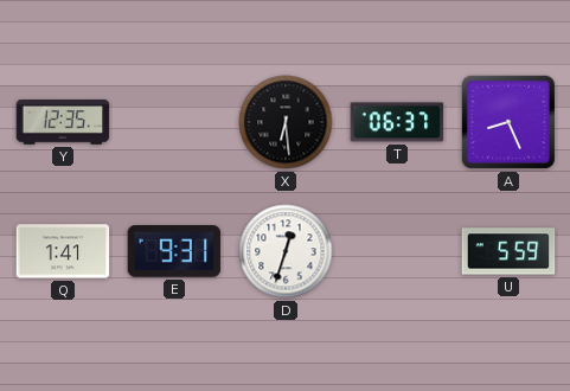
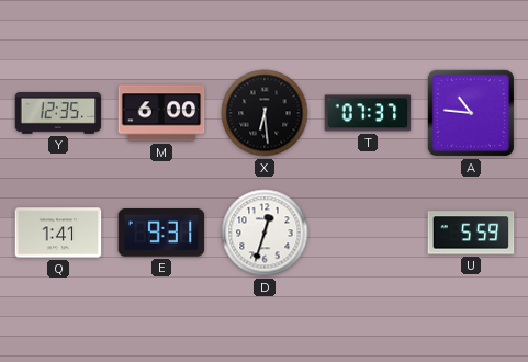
M: none -> 6:00
T: 06:37 -> 07:37
A: 8:26 -> 10:46
